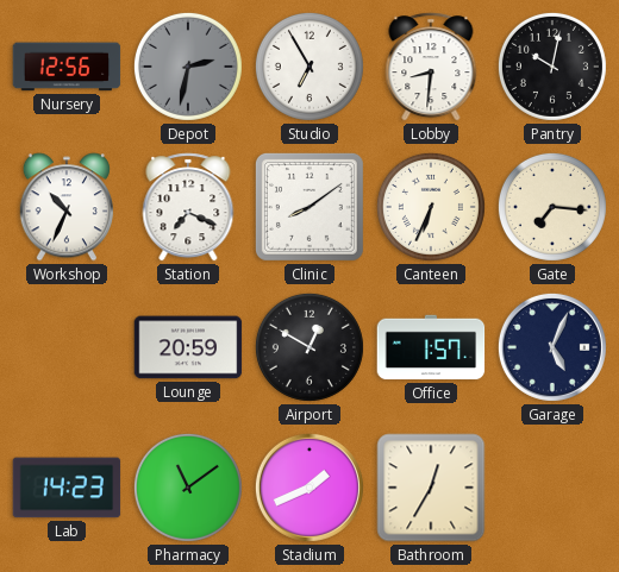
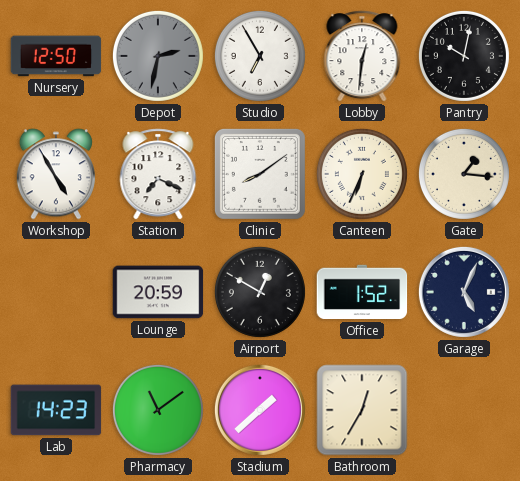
Nursery: 12:56 -> 12:50
Lobby: 8:31 -> 12:31
Workshop: 10:34 -> 4:55
Gate: 7:16 -> 1:16
Office: 1:57 -> 1:52
Stadium: 1:41 -> 1:38
